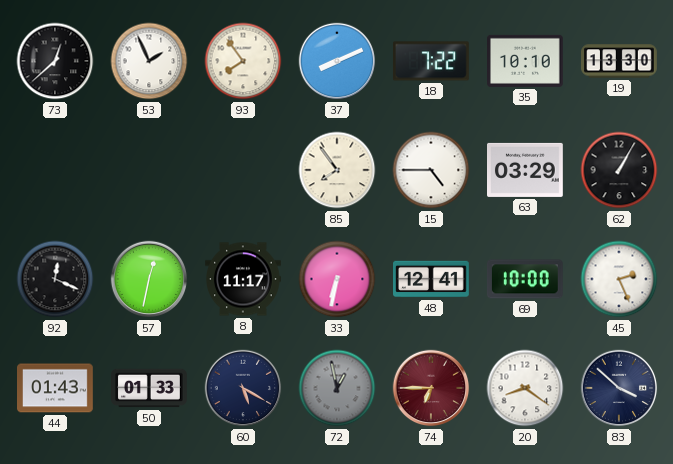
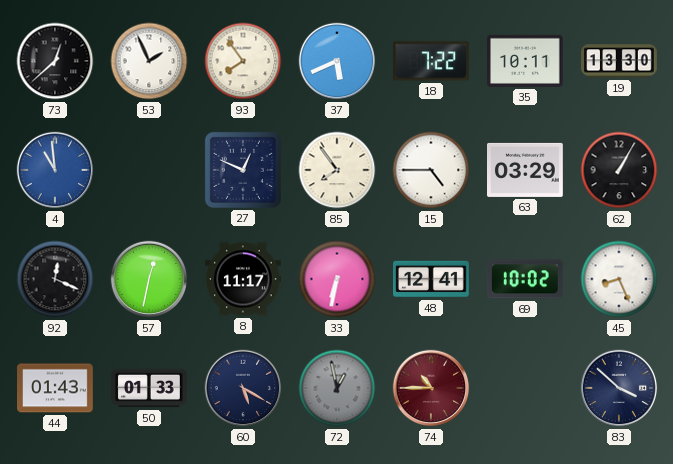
37: 8:11 -> 5:41
35: 10:10 -> 10:11
4: none -> 10:59
27: none -> 12:49
69: 10:00 -> 10:02
45: 2:26 -> 8:26
74: 6:45 -> 10:45
20: 8:21 -> none
